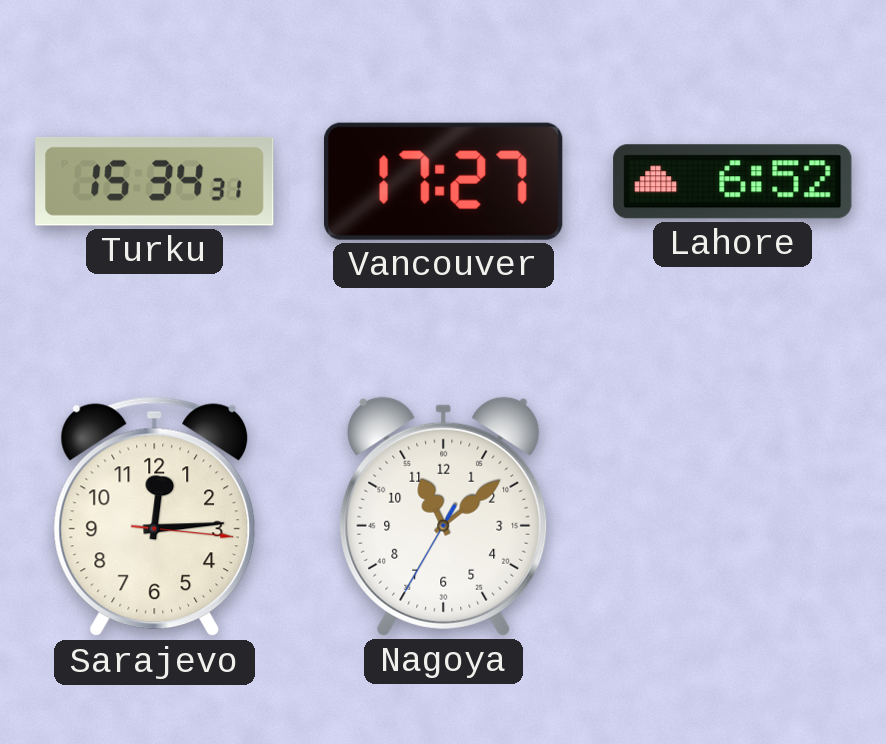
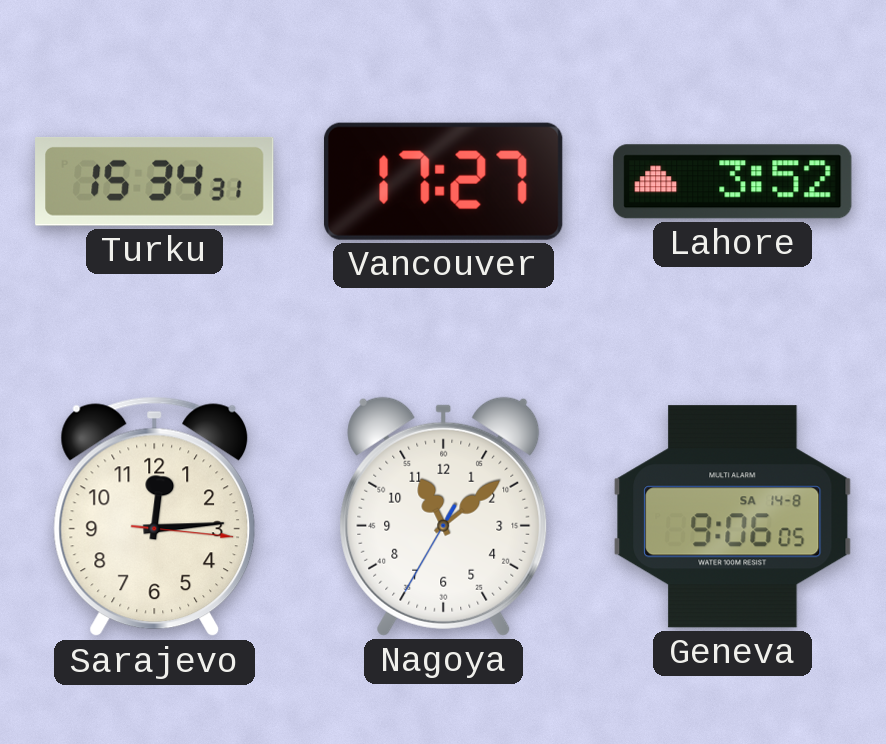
Lahore: 6:52 -> 3:52
Geneva: none -> 9:06
